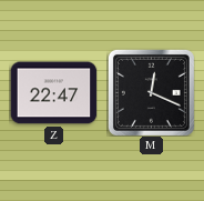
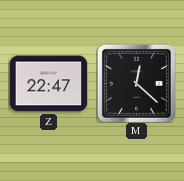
M: 12:19 -> 12:22
